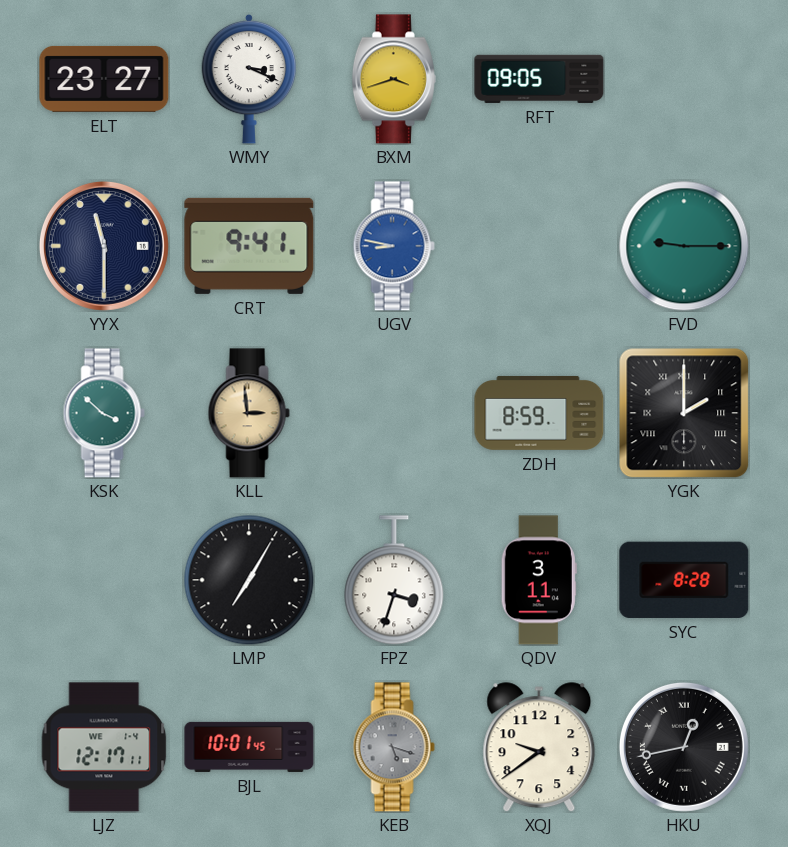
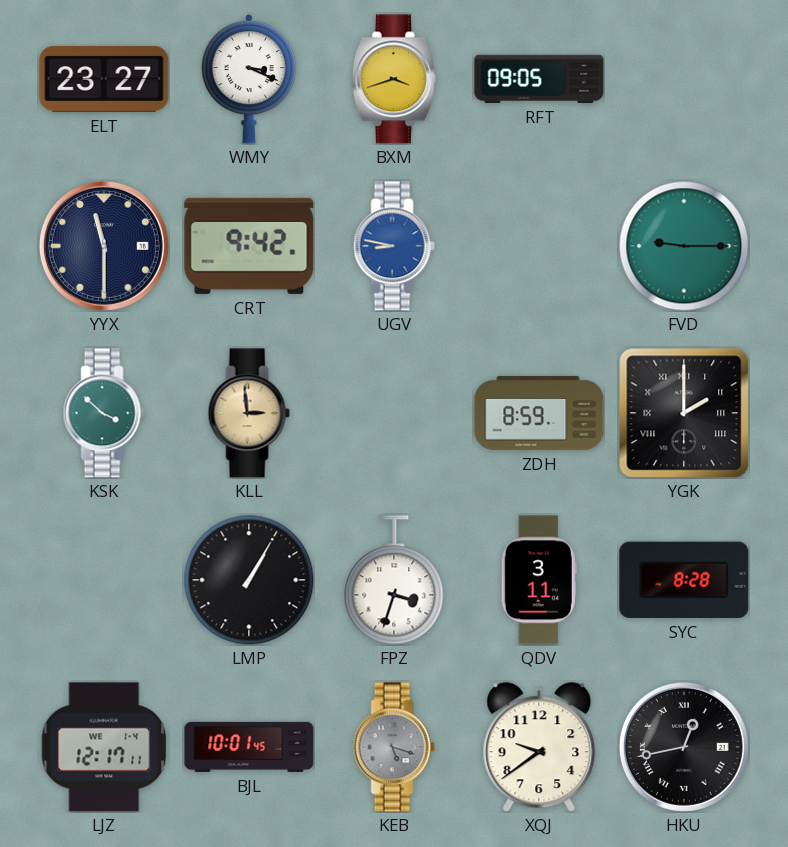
CRT: 9:41 -> 9:42
LMP: 7:05 -> 1:05
